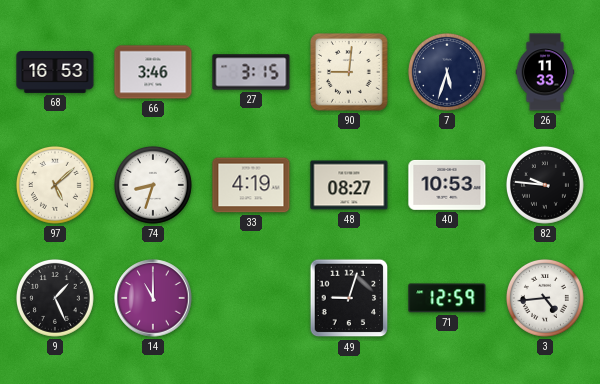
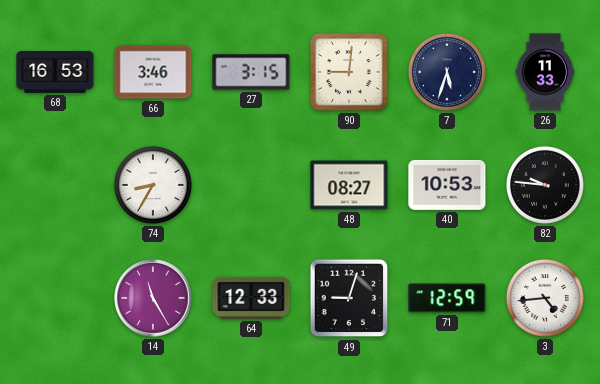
97: 5:08 -> none
74: 8:33 -> 8:35
33: 4:19 -> none
9: 1:26 -> none
14: 11:00 -> 11:25
64: none -> 12:33
